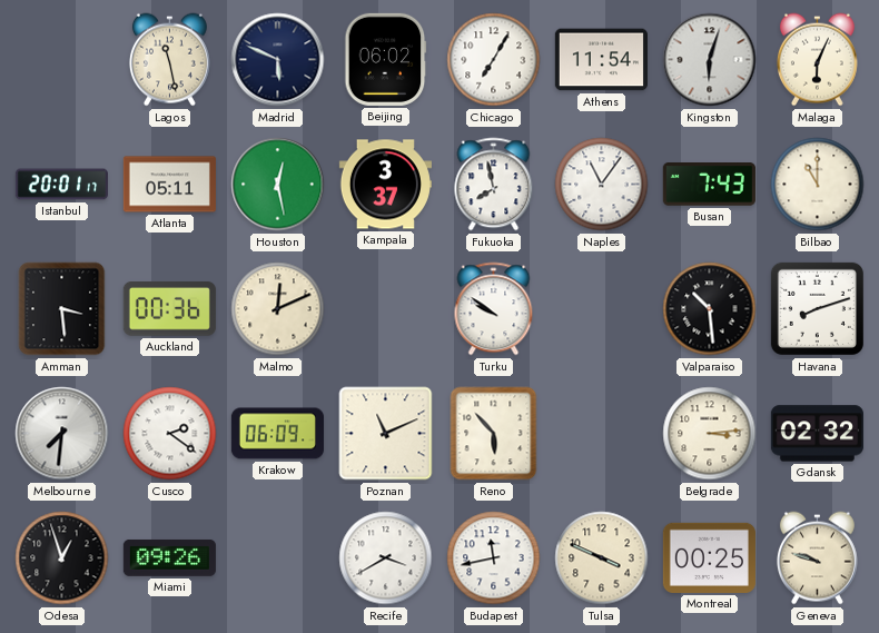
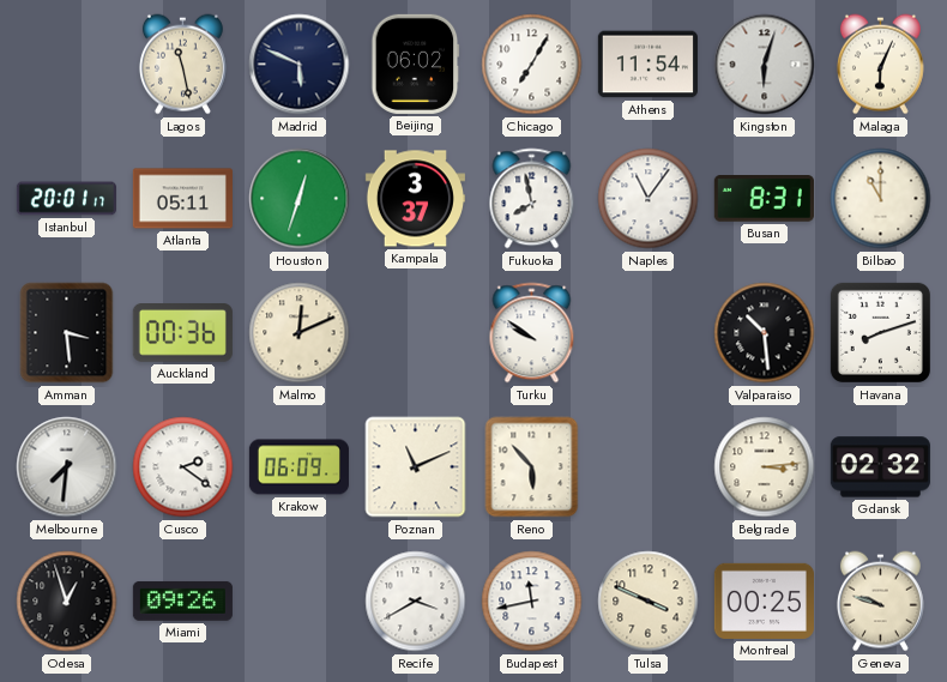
Houston: 12:28 -> 12:33
Busan: 7:43 -> 8:31
